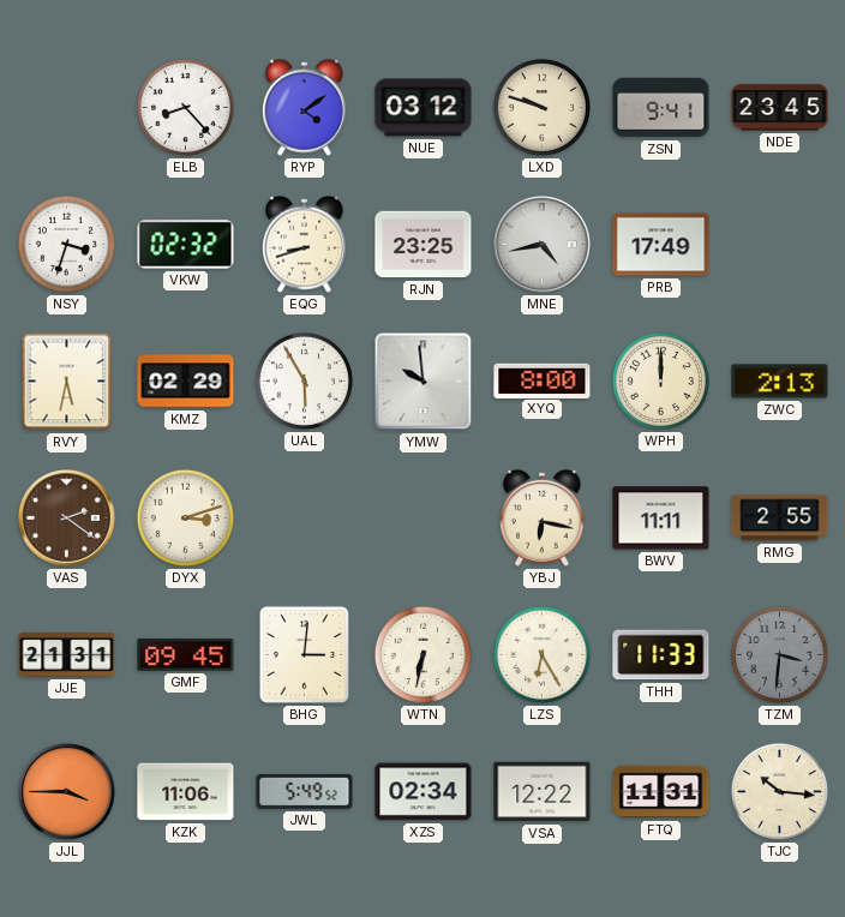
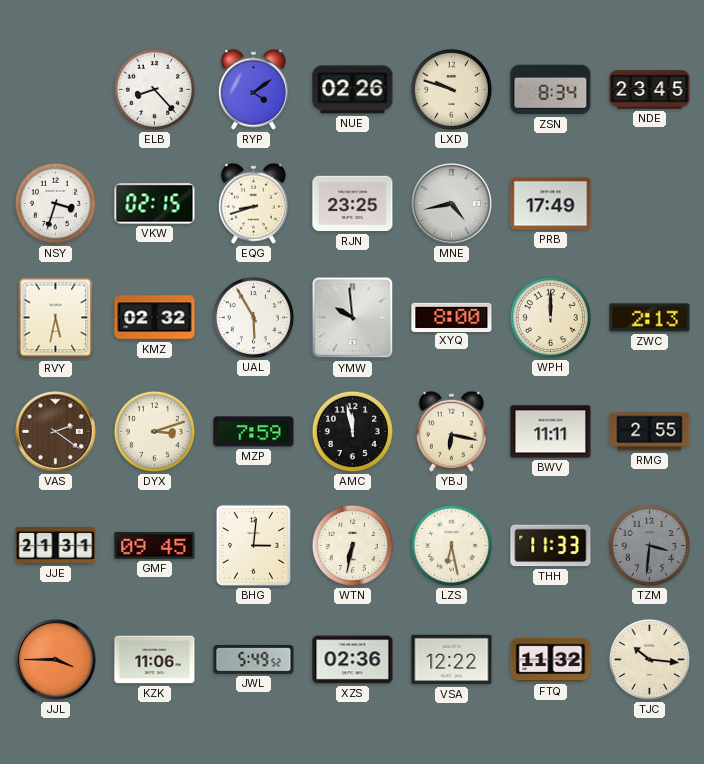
NUE: 03:12 -> 02:26
ZSN: 9:41 -> 8:34
VKW: 02:32 -> 02:15
KMZ: 02:29 -> 02:32
MZP: none -> 7:59
AMC: none -> 11:58
LZS: 6:25 -> 6:28
XZS: 02:34 -> 02:36
FTQ: 11:31 -> 11:32
